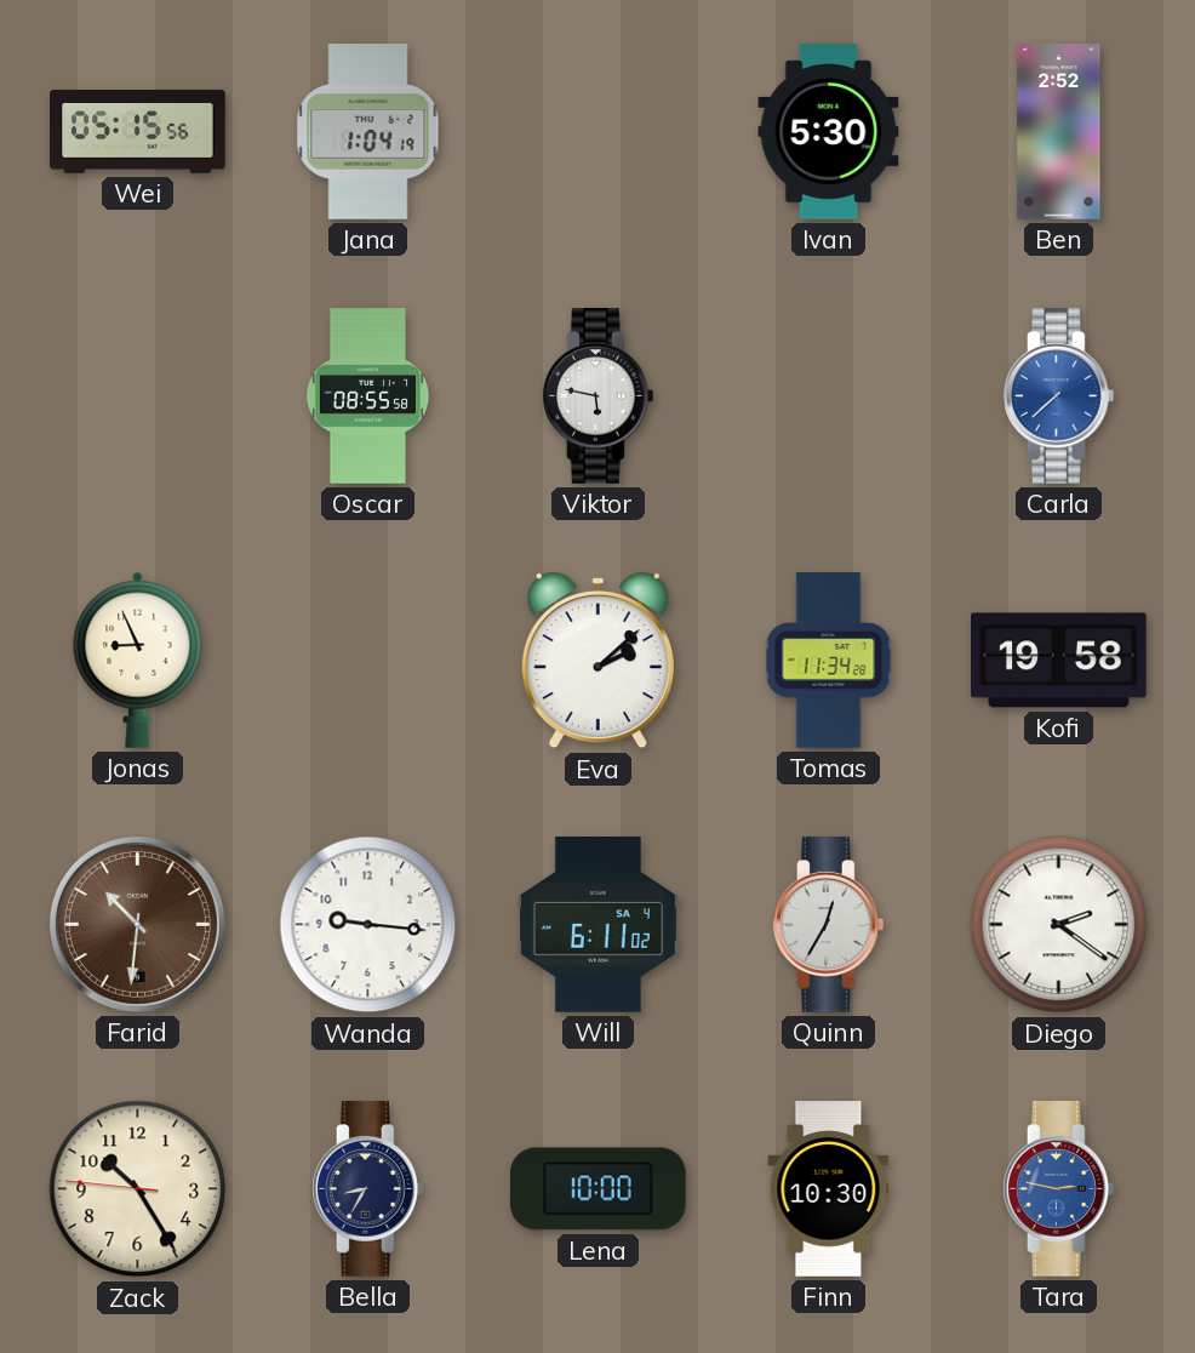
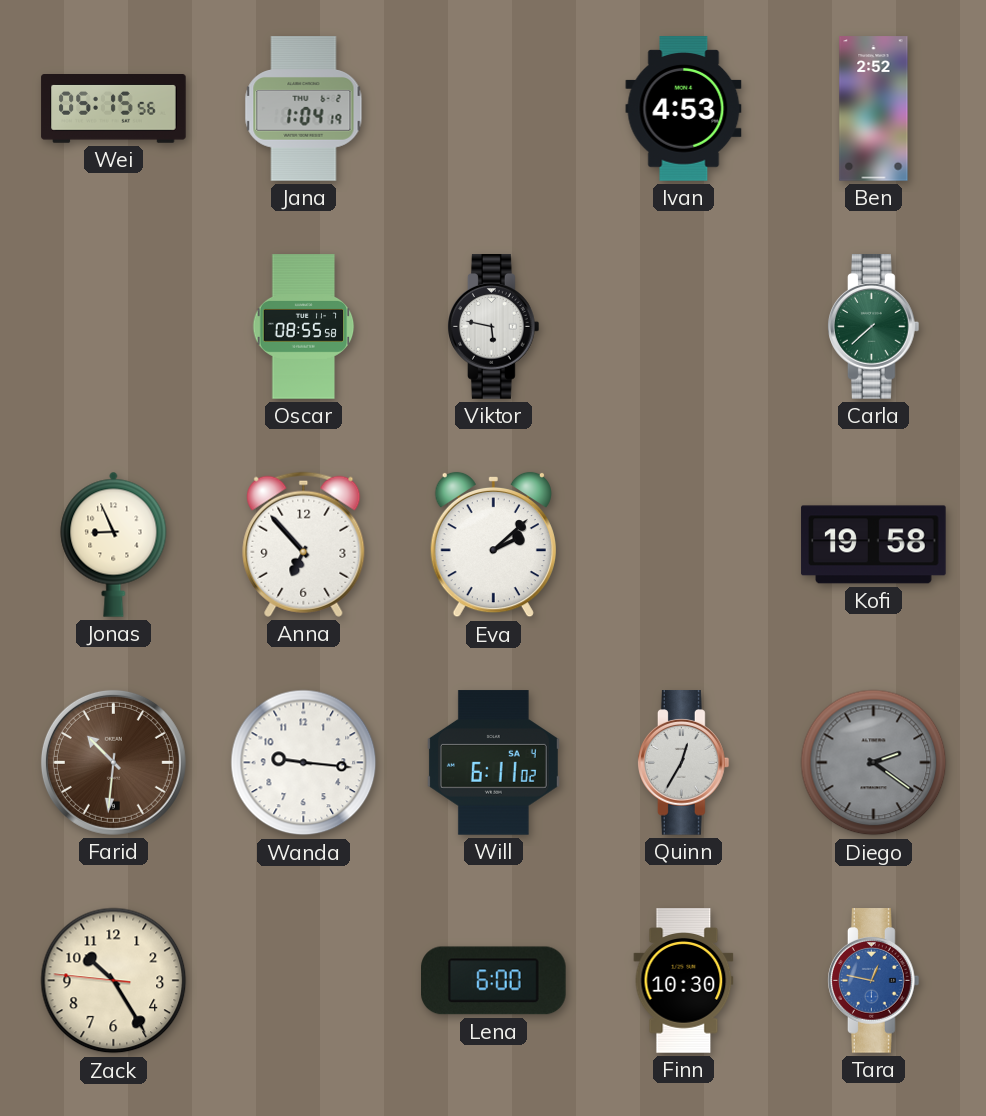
Ivan: 5:30 -> 4:53
Carla dial: blue -> green
Anna: none -> 6:53
Tomas: 11:34 -> none
Diego dial: white -> grey
Bella: 8:35 -> none
Lena: 10:00 -> 6:00
Tara: 2:47 -> 12:47
